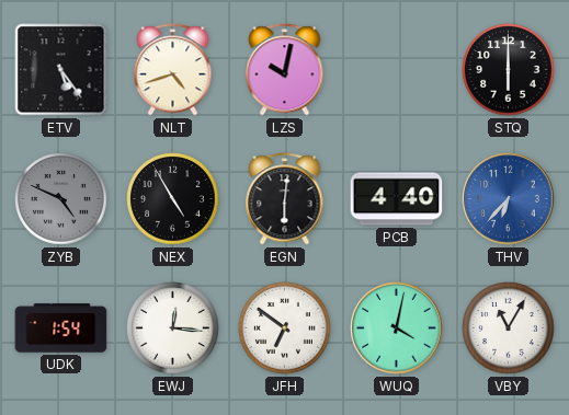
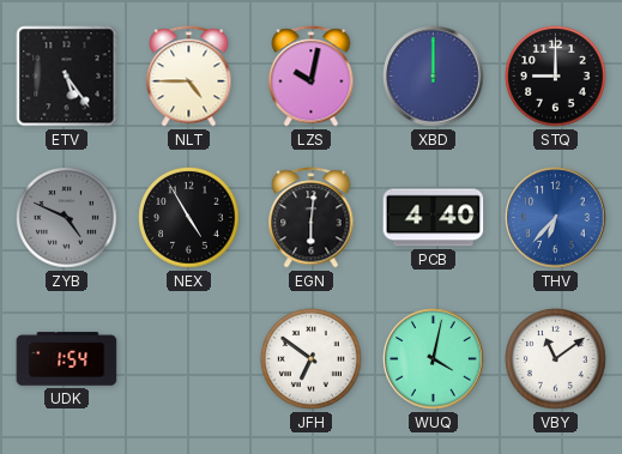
NLT: 4:42 -> 4:45
XBD: none -> 12:00
STQ: 6:00 -> 9:00
EWJ: 12:16 -> none
VBY: 11:05 -> 11:09
